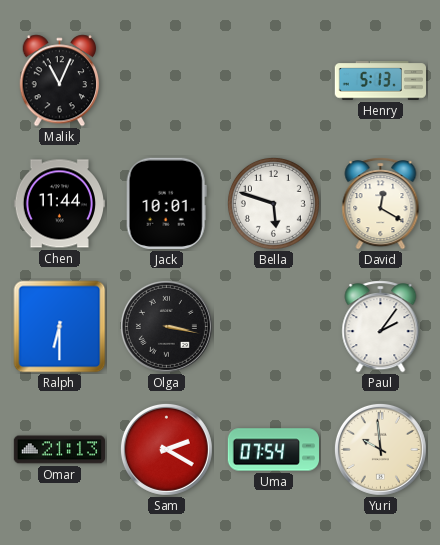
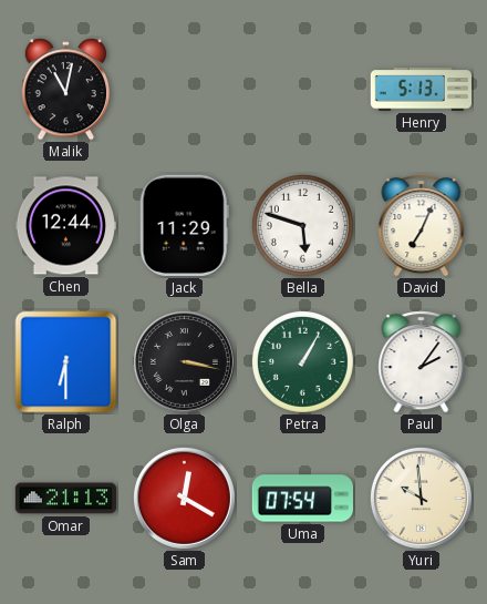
Malik: 11:04 -> 11:02
Chen: 11:44 -> 12:44
Jack: 10:01 -> 11:29
David: 12:20 -> 7:04
Petra: none -> 1:05
Sam: 2:20 -> 12:20
